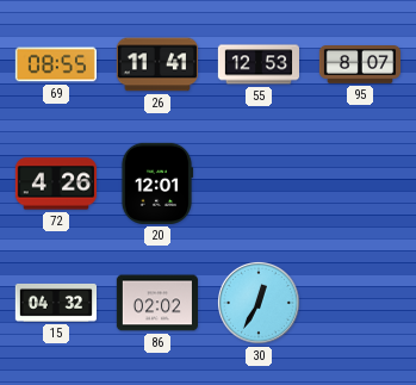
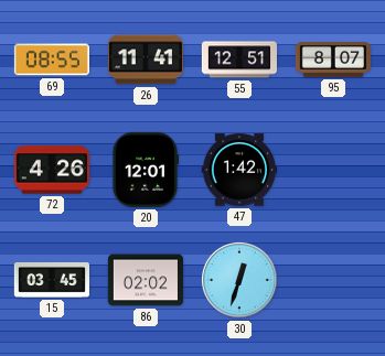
55: 12:53 -> 12:51
47: none -> 1:42
15: 04:32 -> 03:45
30: 12:35 -> 12:33
